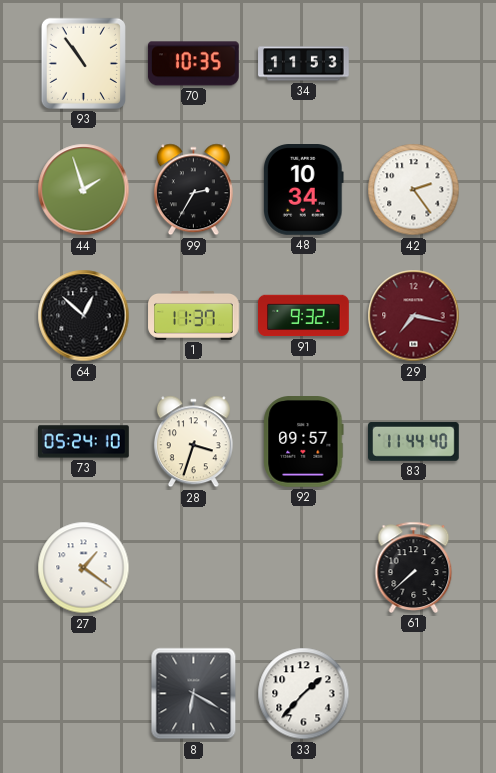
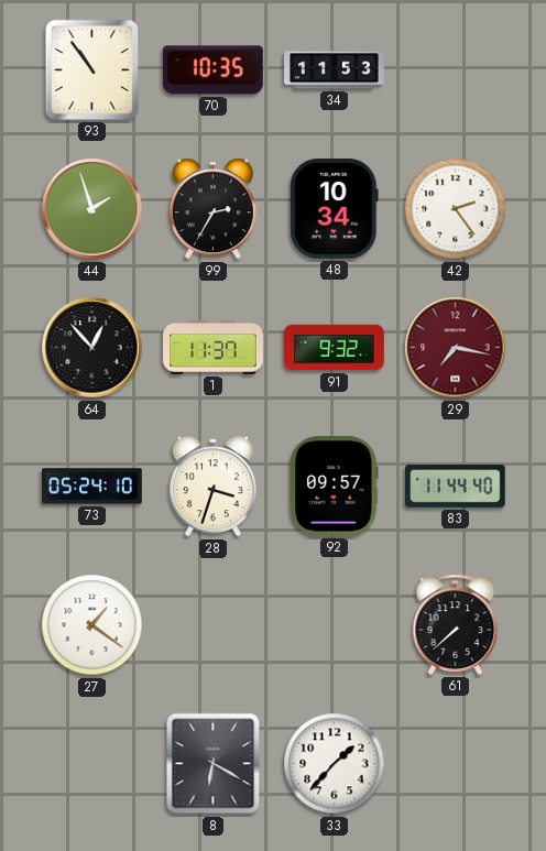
64: 12:52 -> 12:53
